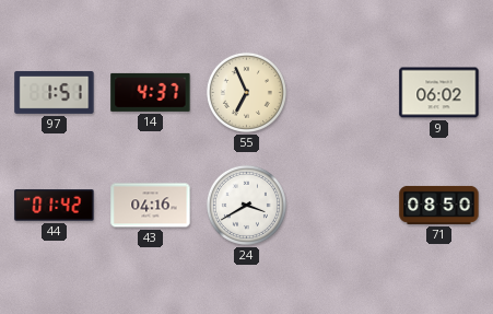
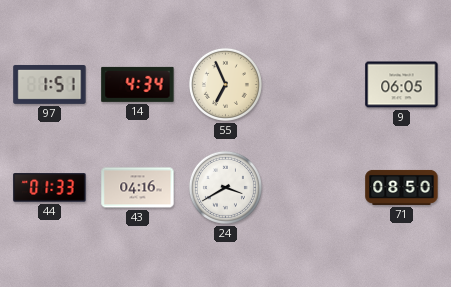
14: 4:37 -> 4:34
9: 06:02 -> 06:05
44: 01:42 -> 01:33
